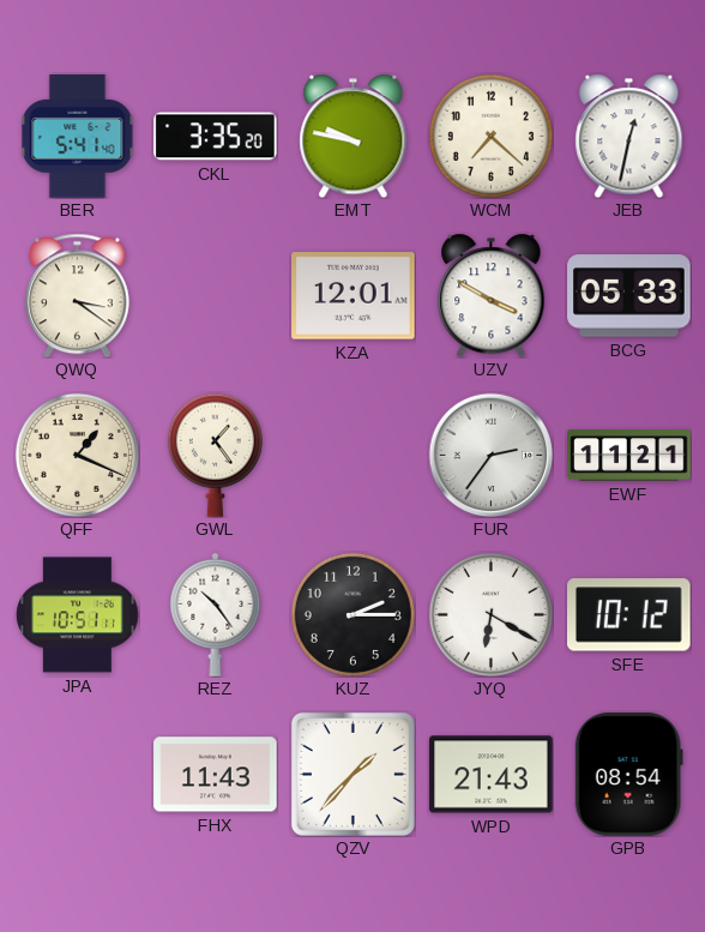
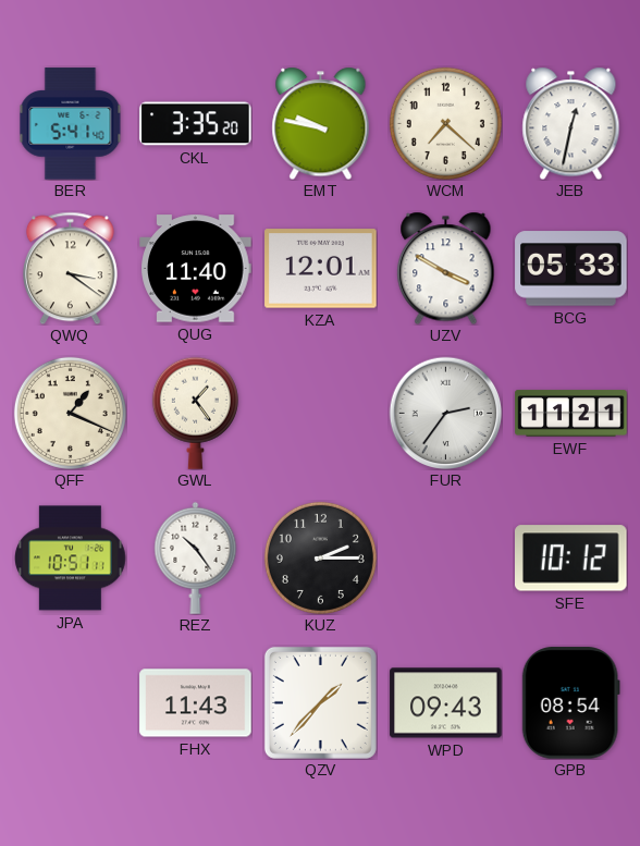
QUG: none -> 11:40
JYQ: 6:20 -> none
WPD: 21:43 -> 09:43
